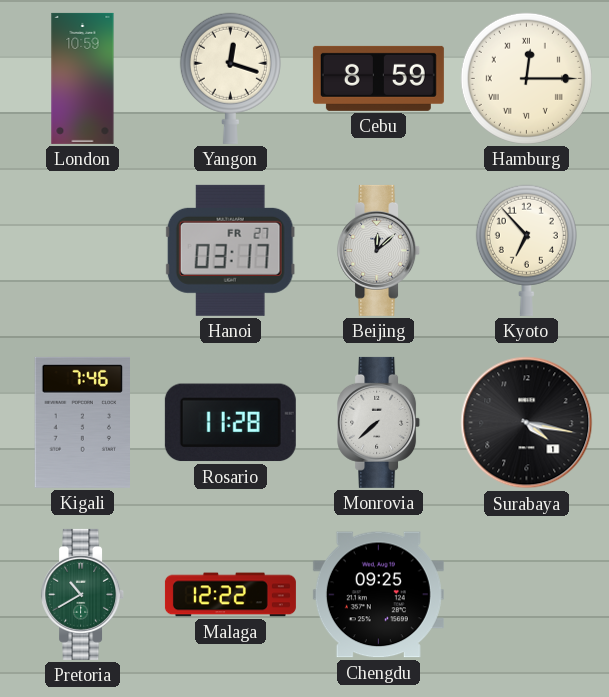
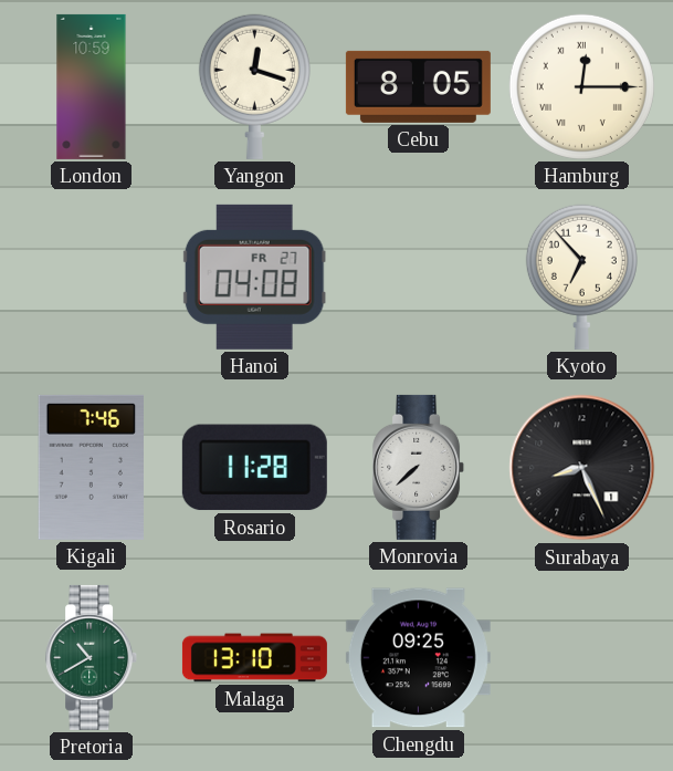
Cebu: 8:59 -> 8:05
Hanoi: 03:17 -> 04:08
Beijing: 12:08 -> none
Surabaya: 4:17 -> 8:26
Malaga: 12:22 -> 13:10
